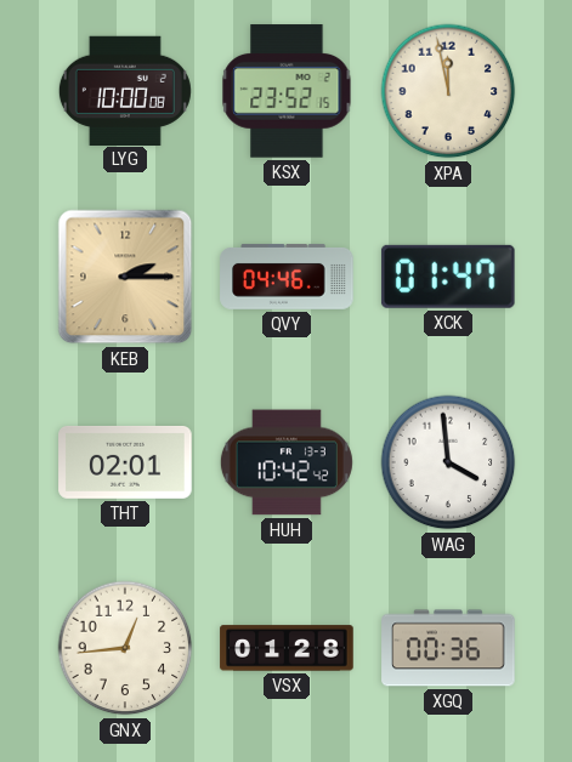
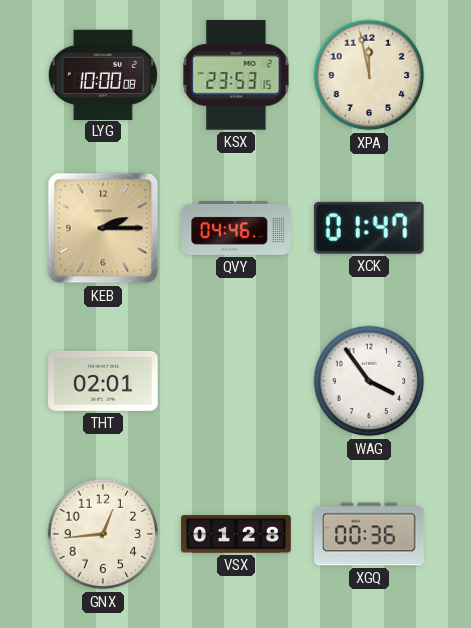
KSX: 23:52 -> 23:53
HUH: 10:42 -> none
WAG: 3:59 -> 3:54
